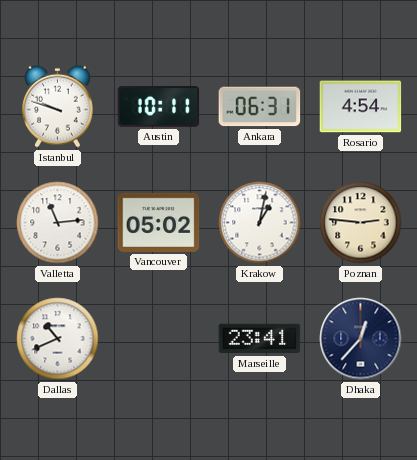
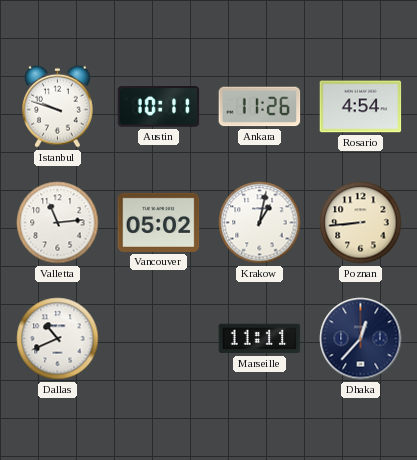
Ankara: 06:31 -> 11:26
Poznan: 2:46 -> 8:44
Marseille: 23:41 -> 11:11
